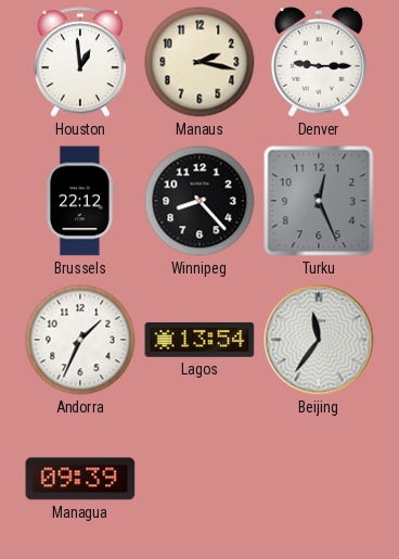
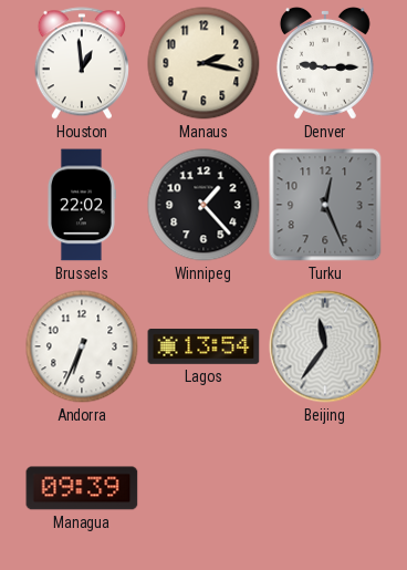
Brussels: 22:12 -> 22:02
Winnipeg: 8:23 -> 1:23
Andorra: 1:34 -> 6:34
